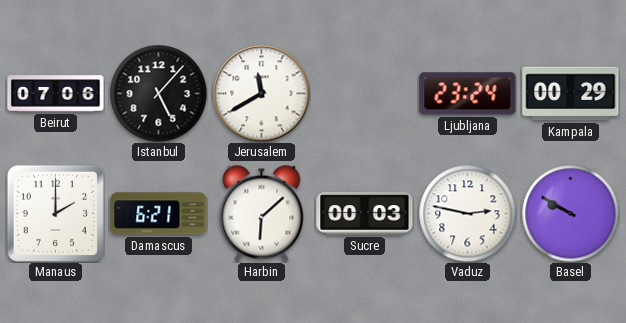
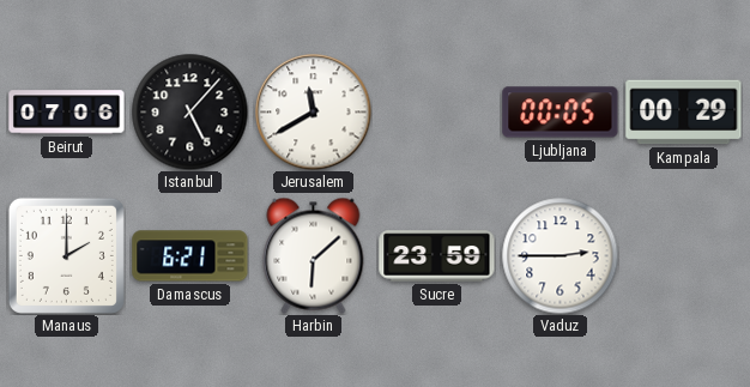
Ljubljana: 23:24 -> 00:05
Sucre: 00:03 -> 23:59
Vaduz: 2:47 -> 2:45
Basel: 9:50 -> none
